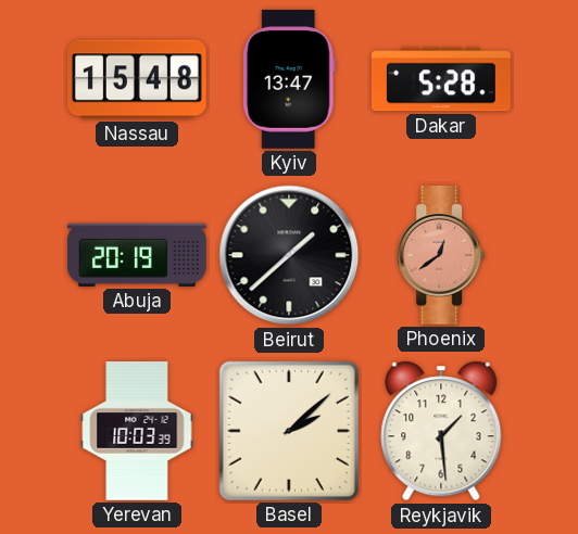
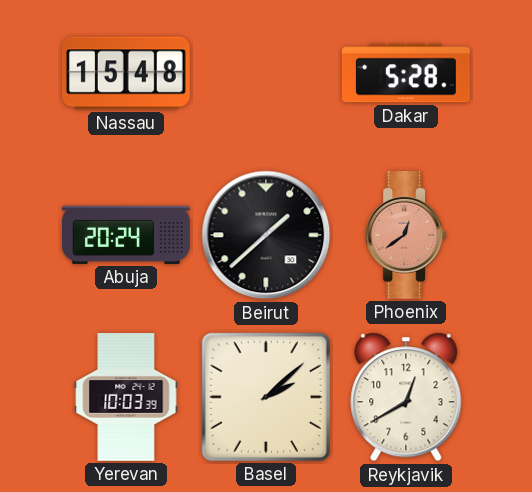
Kyiv: 13:47 -> none
Abuja: 20:19 -> 20:24
Reykjavik: 1:29 -> 12:40
